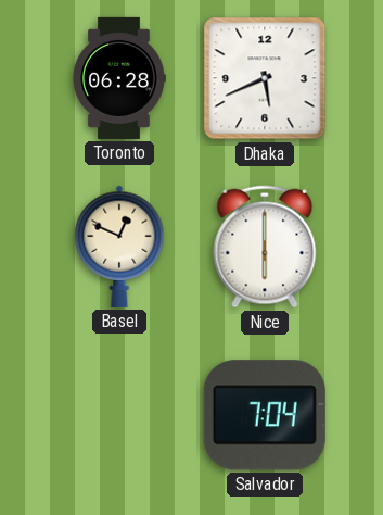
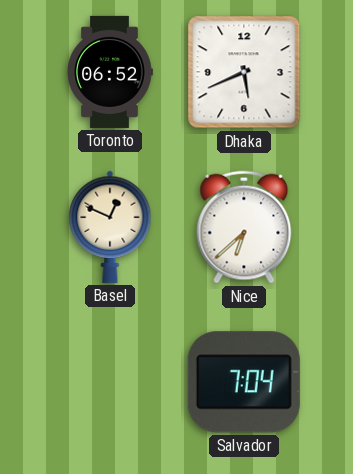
Toronto: 06:28 -> 06:52
Nice: 6:00 -> 6:38
